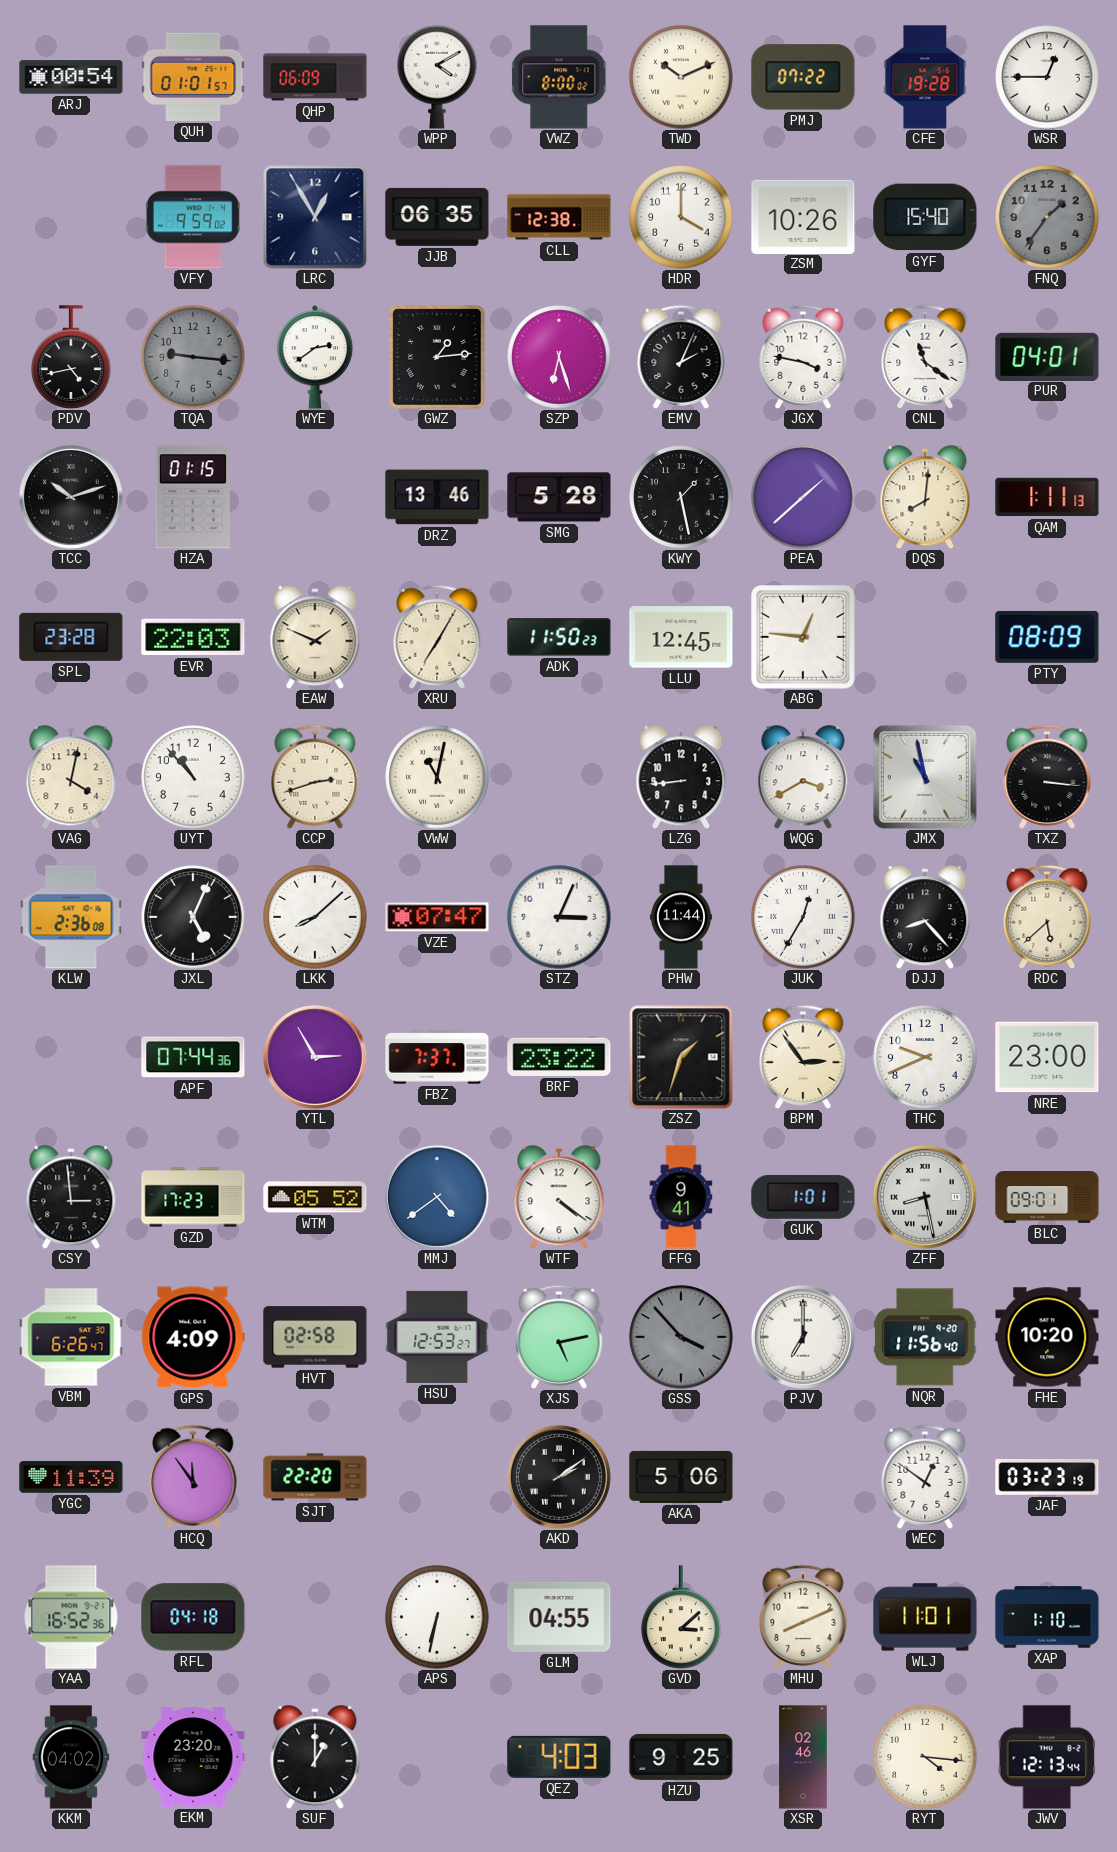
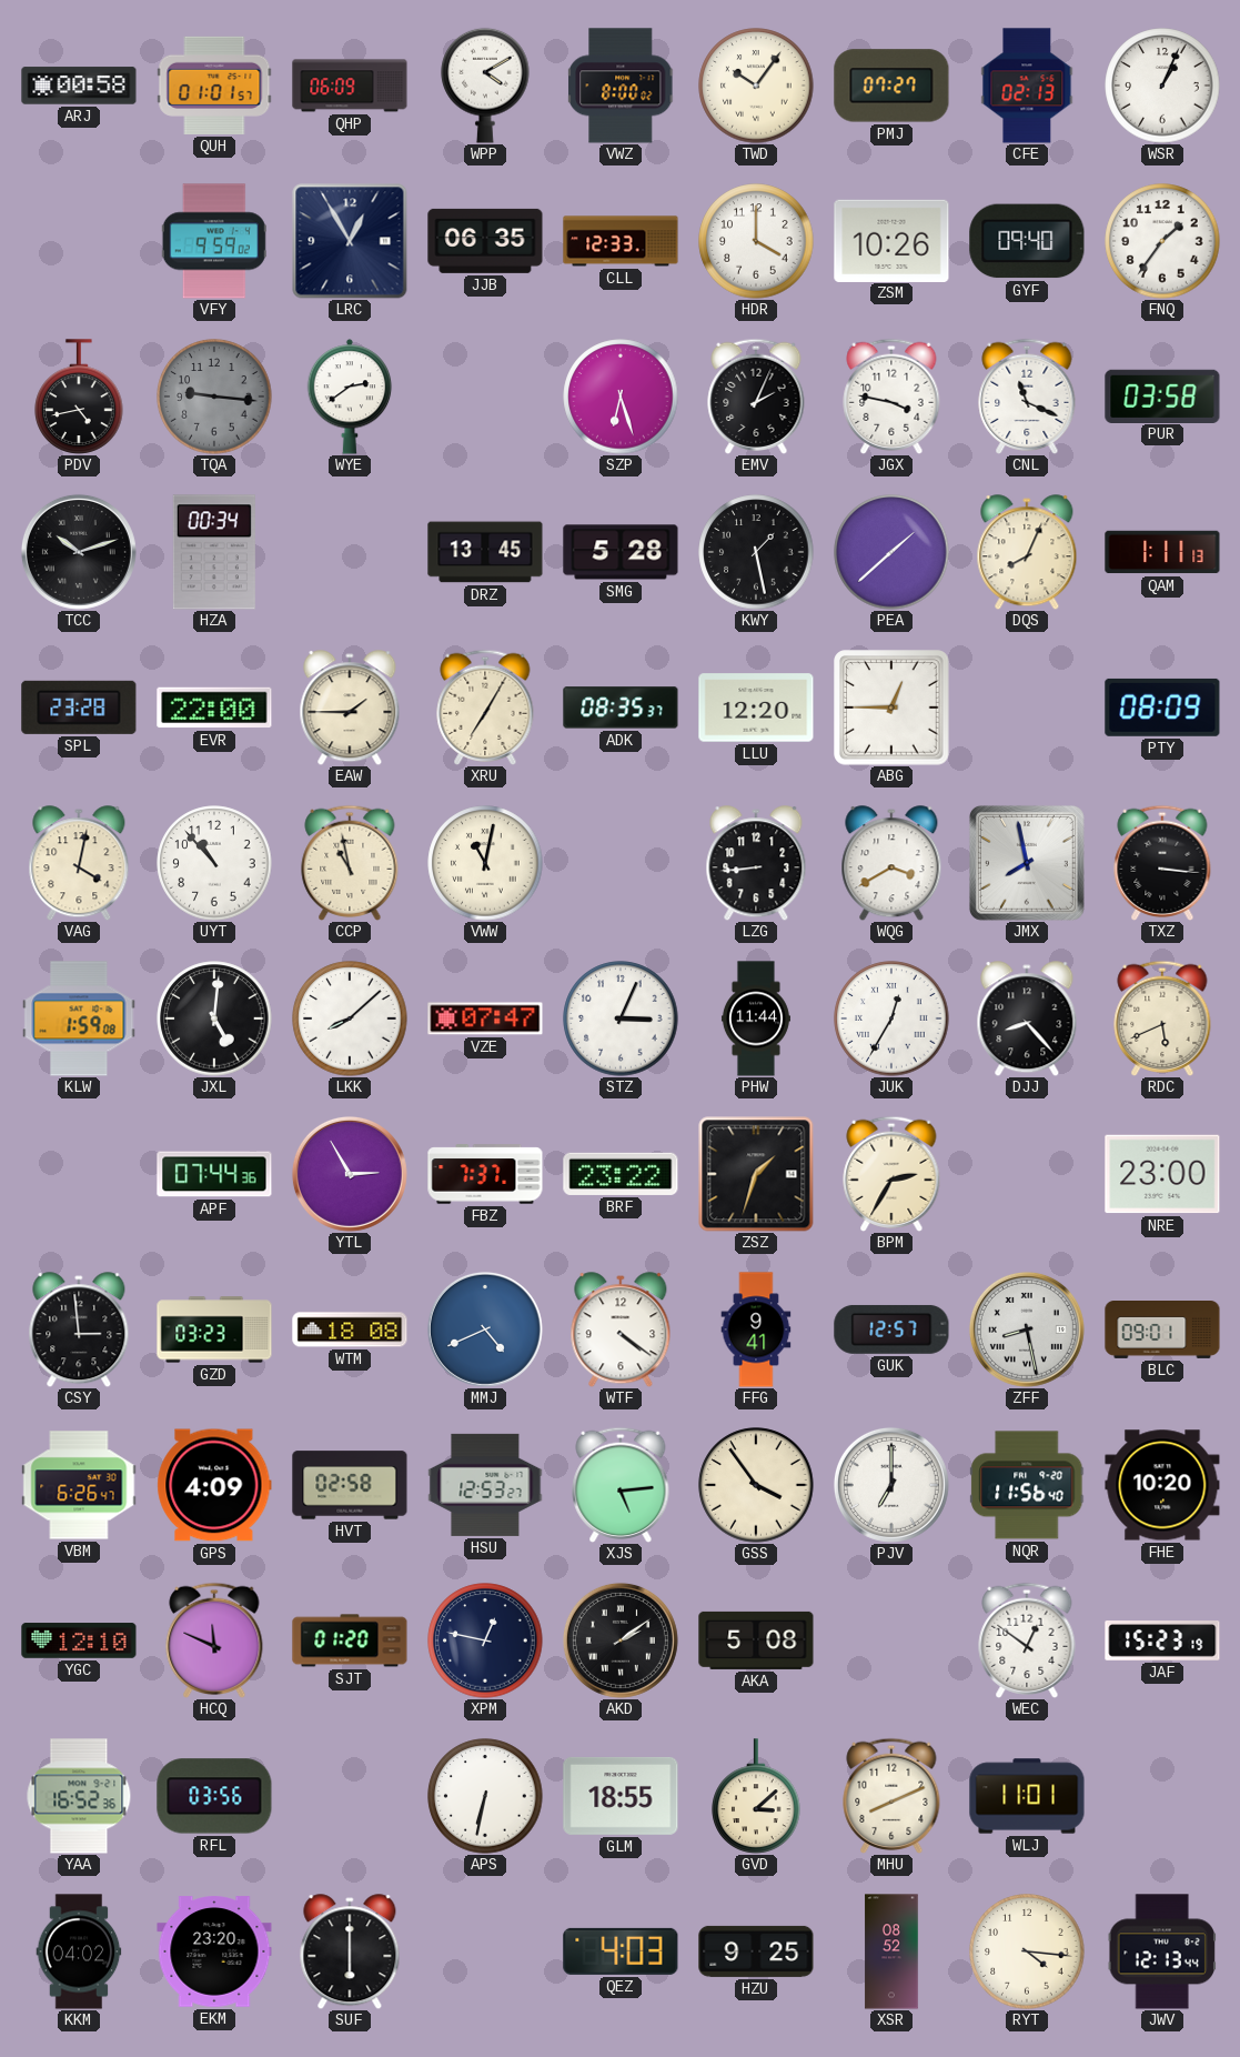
ARJ: 00:54 -> 00:58
TWD: 10:11 -> 10:06
PMJ: 07:22 -> 07:27
CFE: 19:28 -> 02:13
WSR: 12:45 -> 1:04
CLL: 12:38 -> 12:33
GYF: 15:40 -> 09:40
FNQ dial: grey -> white
GWZ: 1:14 -> none
CNL: 11:21 -> 11:19
PUR: 04:01 -> 03:58
HZA: 01:15 -> 00:34
DRZ: 13:46 -> 13:45
DQS: 8:01 -> 8:04
EVR: 22:03 -> 22:00
EAW: 1:49 -> 1:45
ADK: 11:50 -> 08:35
LLU: 12:45 -> 12:20
ABG: 12:46 -> 12:45
CCP: 2:42 -> 10:58
JMX: 10:58 -> 7:58
KLW: 2:36 -> 1:59
JXL: 5:04 -> 5:01
RDC: 5:38 -> 5:41
BPM: 2:54 -> 2:35
THC: 9:41 -> none
GZD: 17:23 -> 03:23
WTM: 05:52 -> 18:08
MMJ: 4:39 -> 4:41
GUK: 1:01 -> 12:57
XJS: 5:13 -> 5:14
GSS: 3:53 -> 3:54
GSS dial: grey -> cream
YGC: 11:39 -> 12:10
HCQ: 11:54 -> 11:49
SJT: 22:20 -> 01:20
XPM: none -> 12:47
AKA: 5:06 -> 5:08
JAF: 03:23 -> 15:23
RFL: 04:18 -> 03:56
GLM: 04:55 -> 18:55
XAP: 1:10 -> none
SUF: 1:00 -> 6:00
XSR: 02:46 -> 08:52
